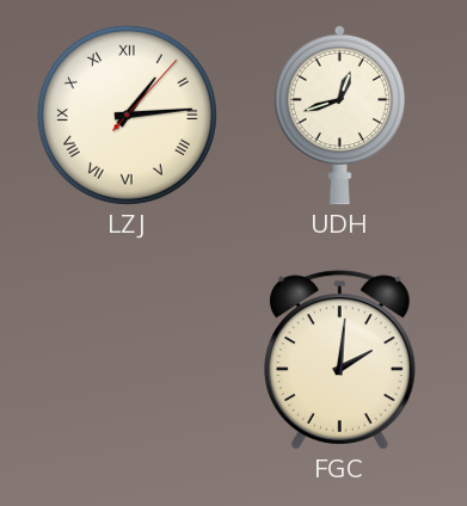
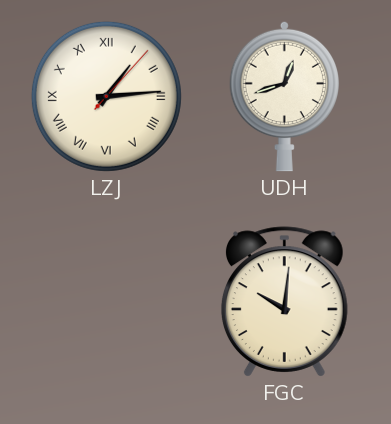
FGC: 2:01 -> 10:01
